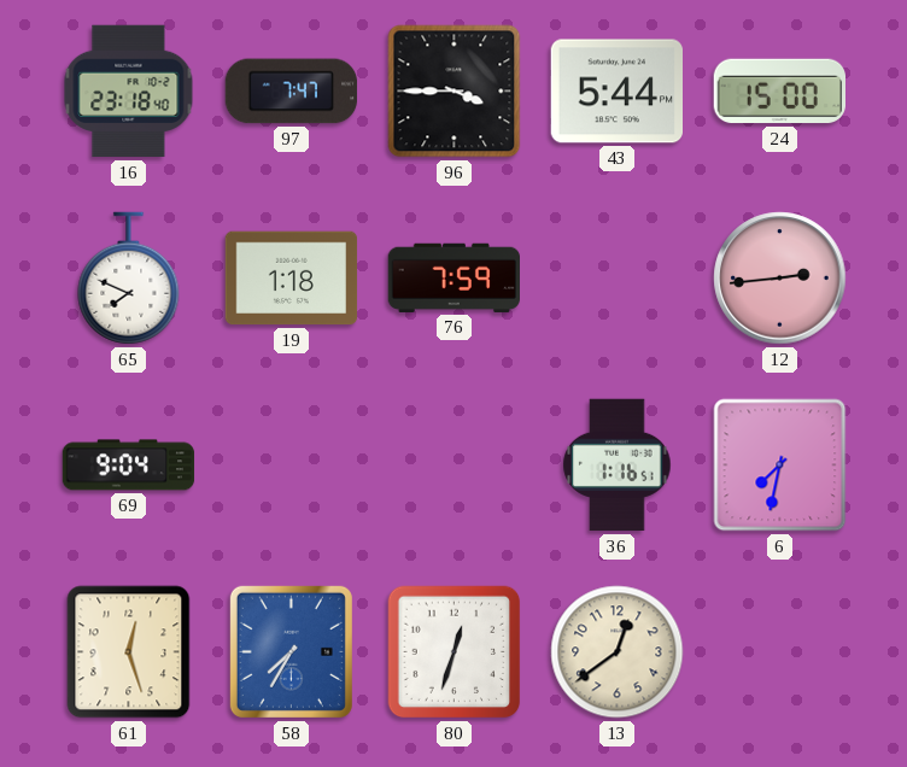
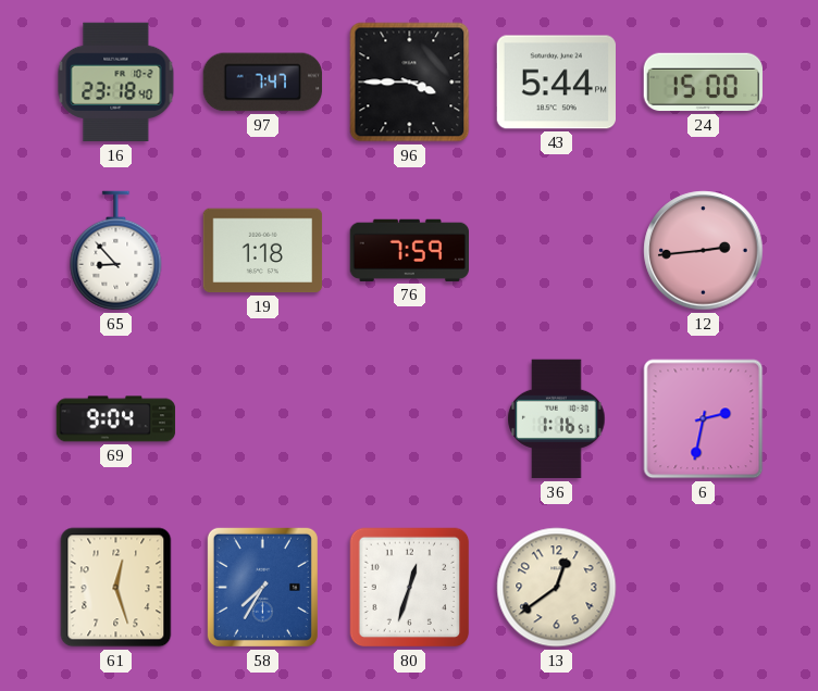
65: 7:49 -> 8:53
6: 7:32 -> 2:32
